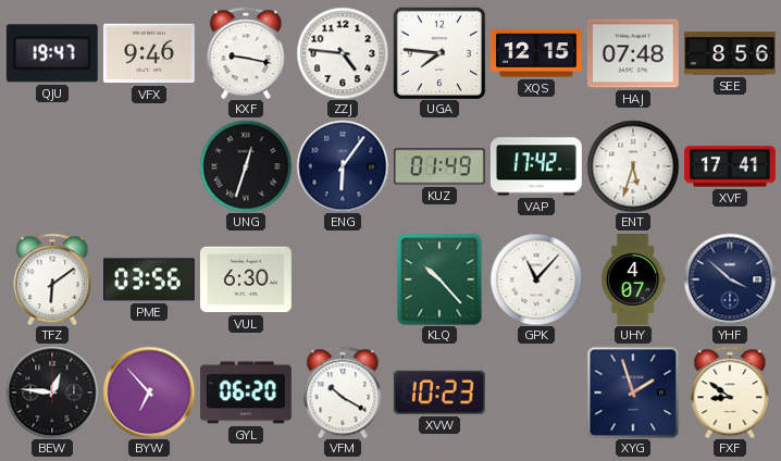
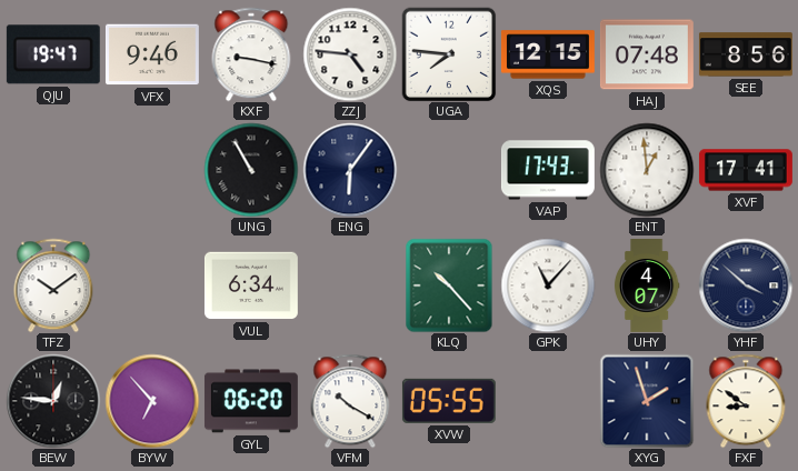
UNG: 12:33 -> 10:55
KUZ: 01:49 -> none
VAP: 17:42 -> 17:43
ENT: 5:33 -> 12:59
TFZ: 6:09 -> 10:09
PME: 03:56 -> none
VUL: 6:30 -> 6:34
XVW: 10:23 -> 05:55
